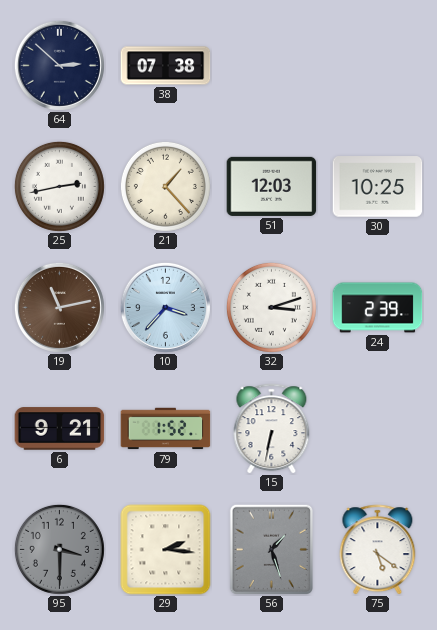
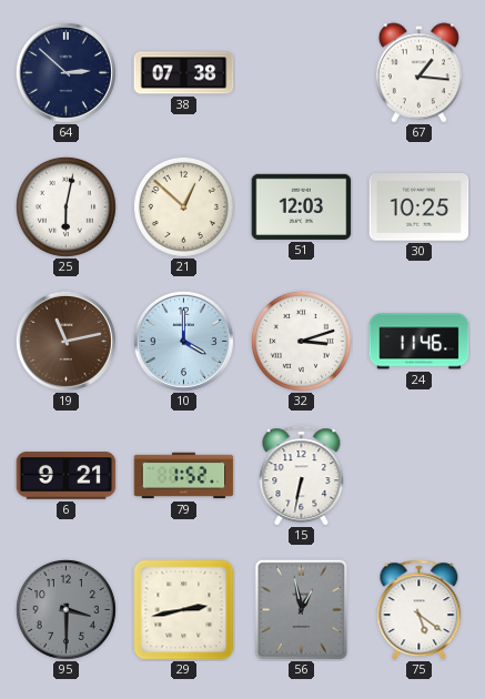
67: none -> 1:16
25: 2:43 -> 6:02
21: 1:23 -> 12:52
10: 3:37 -> 4:00
24: 2:39 -> 11:46
29: 2:16 -> 2:43
56: 1:27 -> 12:58
